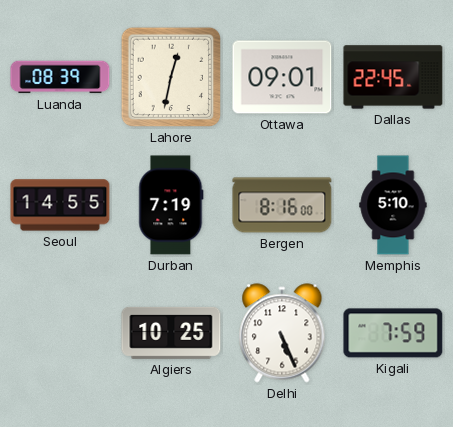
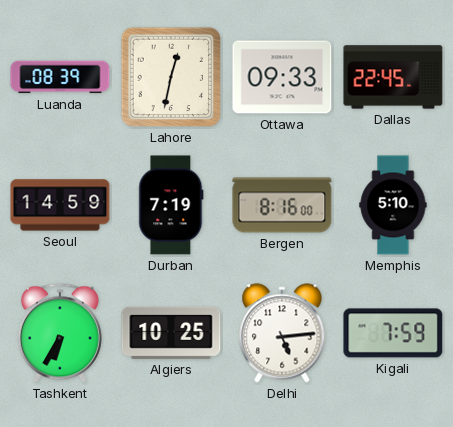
Ottawa: 09:01 -> 09:33
Seoul: 14:55 -> 14:59
Tashkent: none -> 6:35
Delhi: 5:26 -> 5:14
